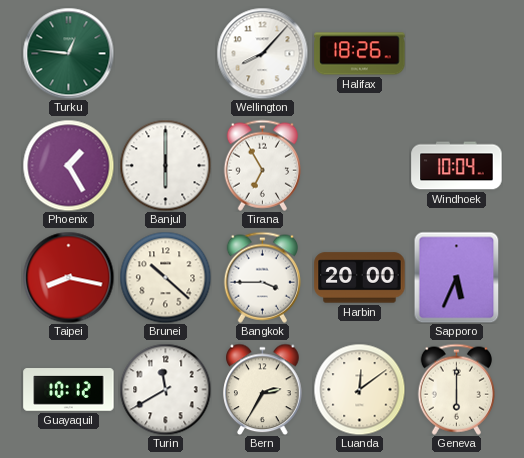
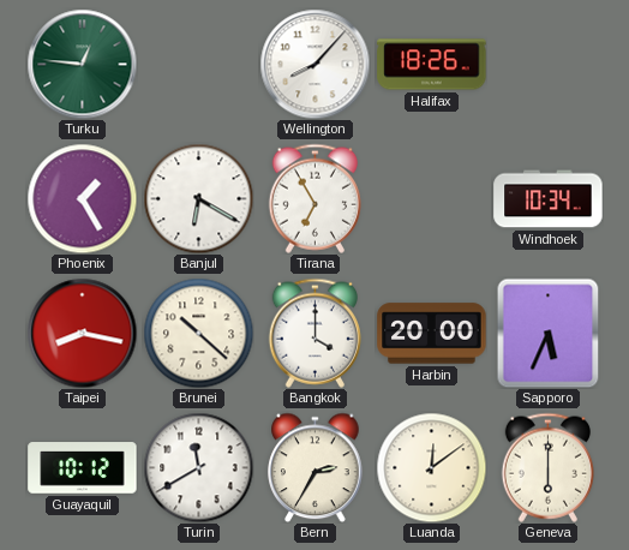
Banjul: 6:00 -> 6:20
Windhoek: 10:04 -> 10:34
Bangkok: 3:45 -> 4:00
